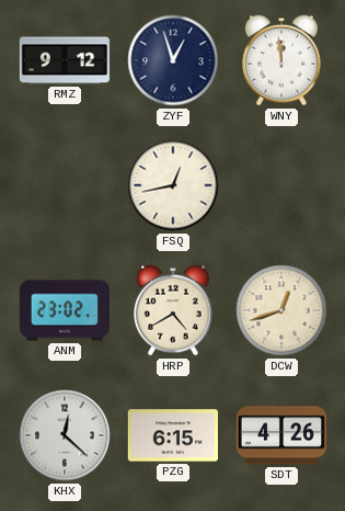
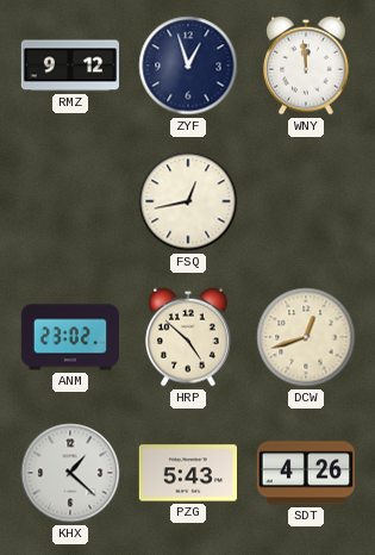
HRP: 4:40 -> 4:52
KHX: 12:22 -> 1:22
PZG: 6:15 -> 5:43
